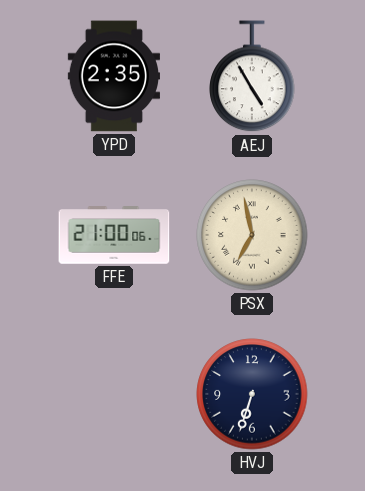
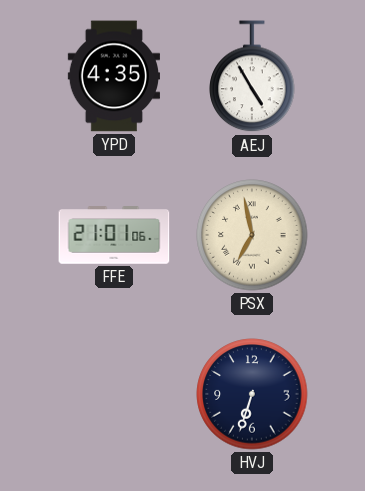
YPD: 2:35 -> 4:35
FFE: 21:00 -> 21:01
